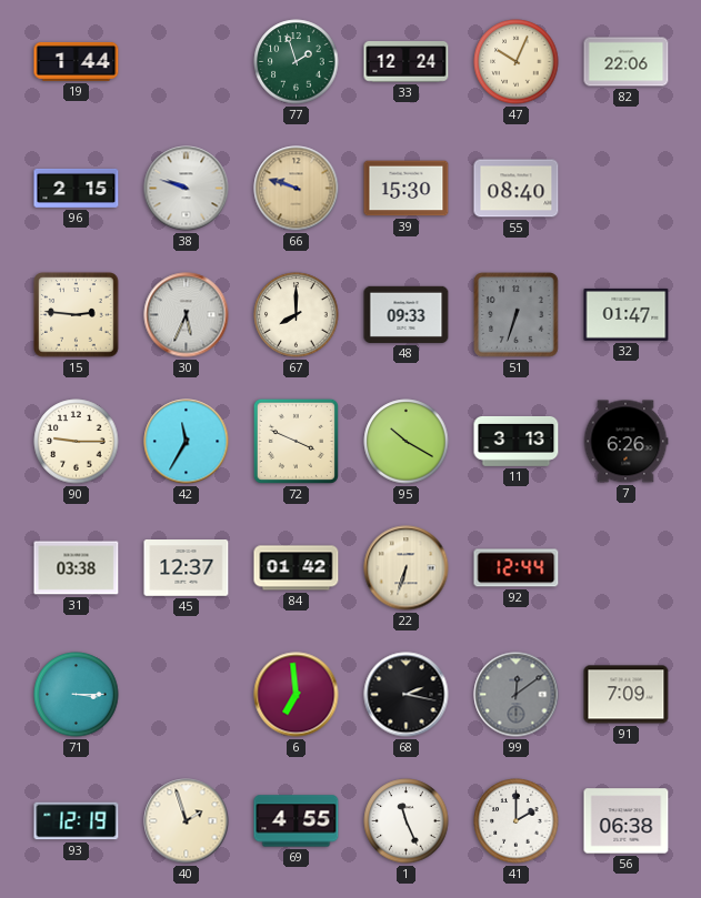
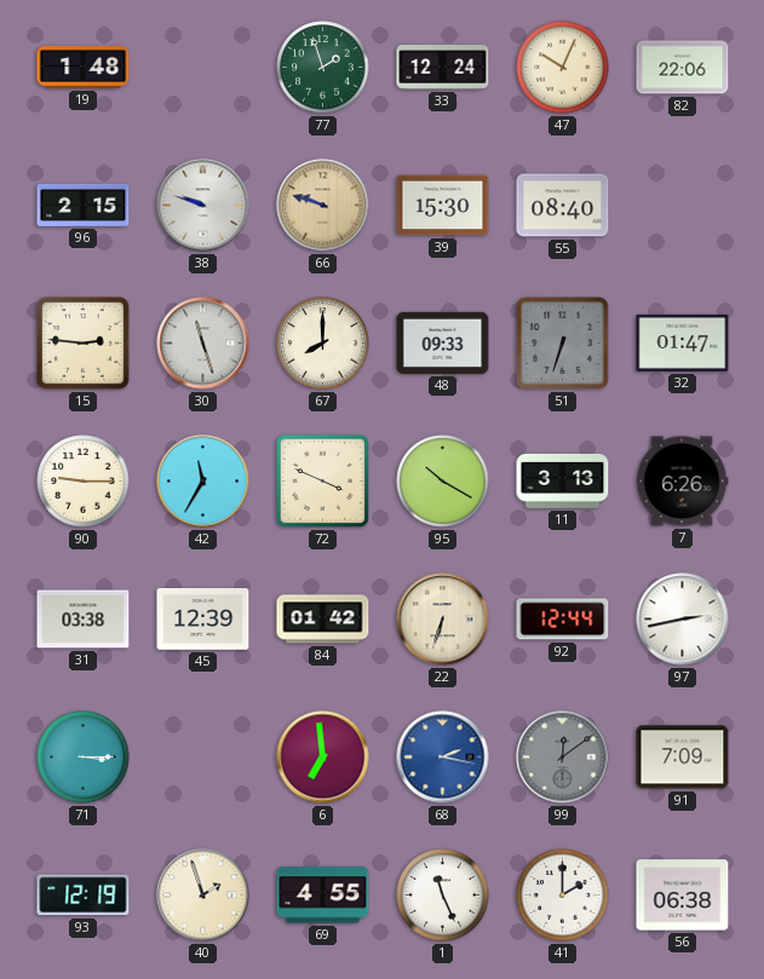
19: 1:44 -> 1:48
30: 5:34 -> 11:27
45: 12:37 -> 12:39
97: none -> 2:43
68 dial: black -> blue
